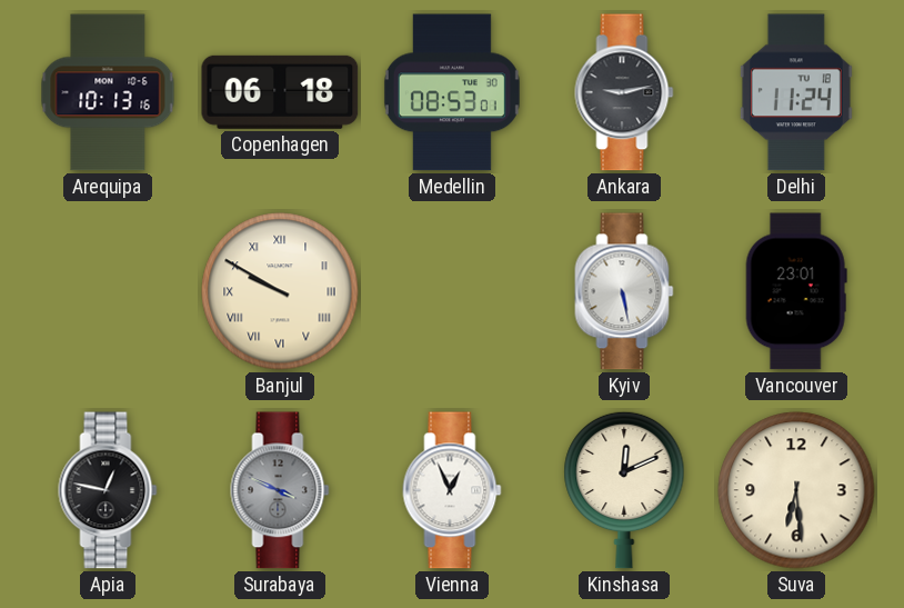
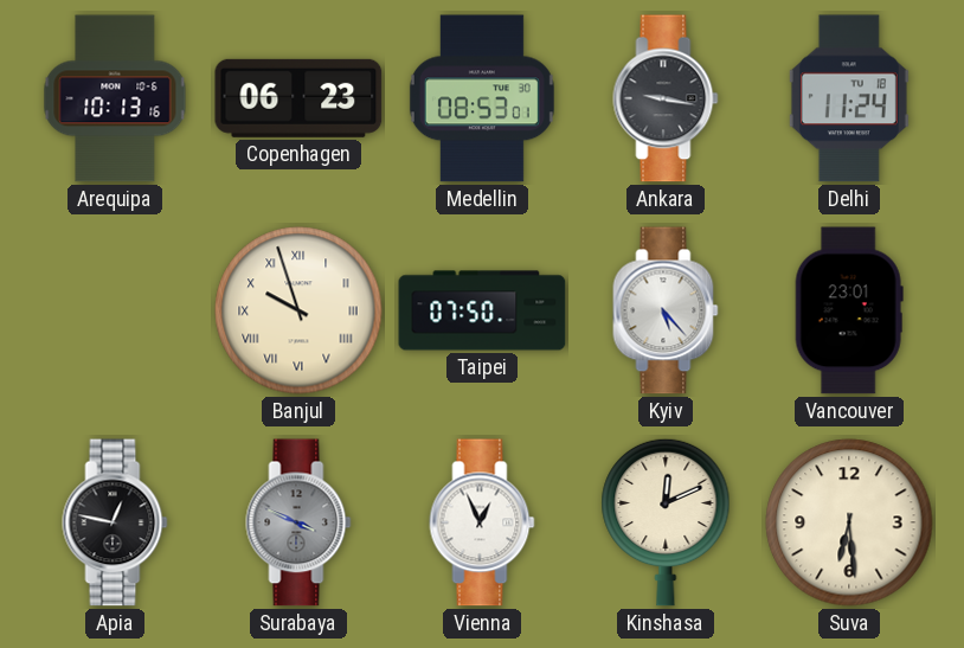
Copenhagen: 06:18 -> 06:23
Ankara: 9:13 -> 9:17
Banjul: 9:50 -> 9:57
Taipei: none -> 07:50
Kyiv: 5:28 -> 5:23
